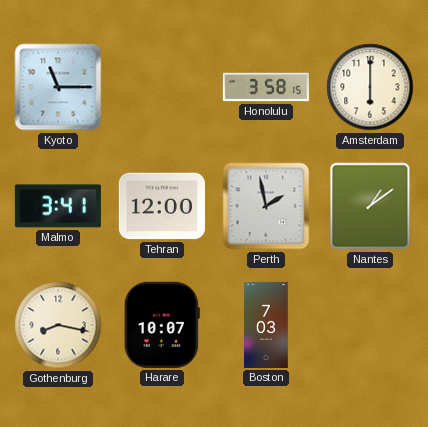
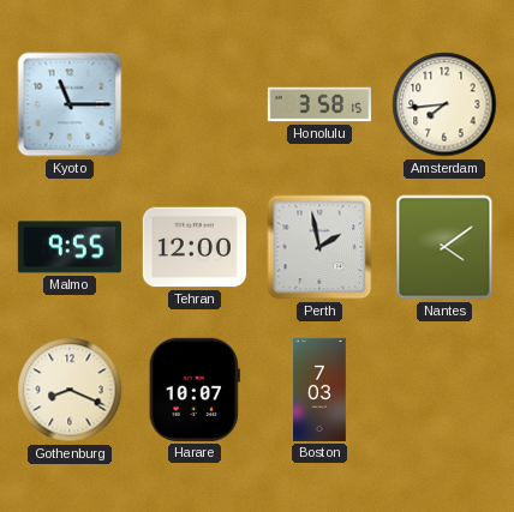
Amsterdam: 6:00 -> 7:44
Malmo: 3:41 -> 9:55
Nantes: 1:09 -> 4:09
Gothenburg: 8:17 -> 8:19
